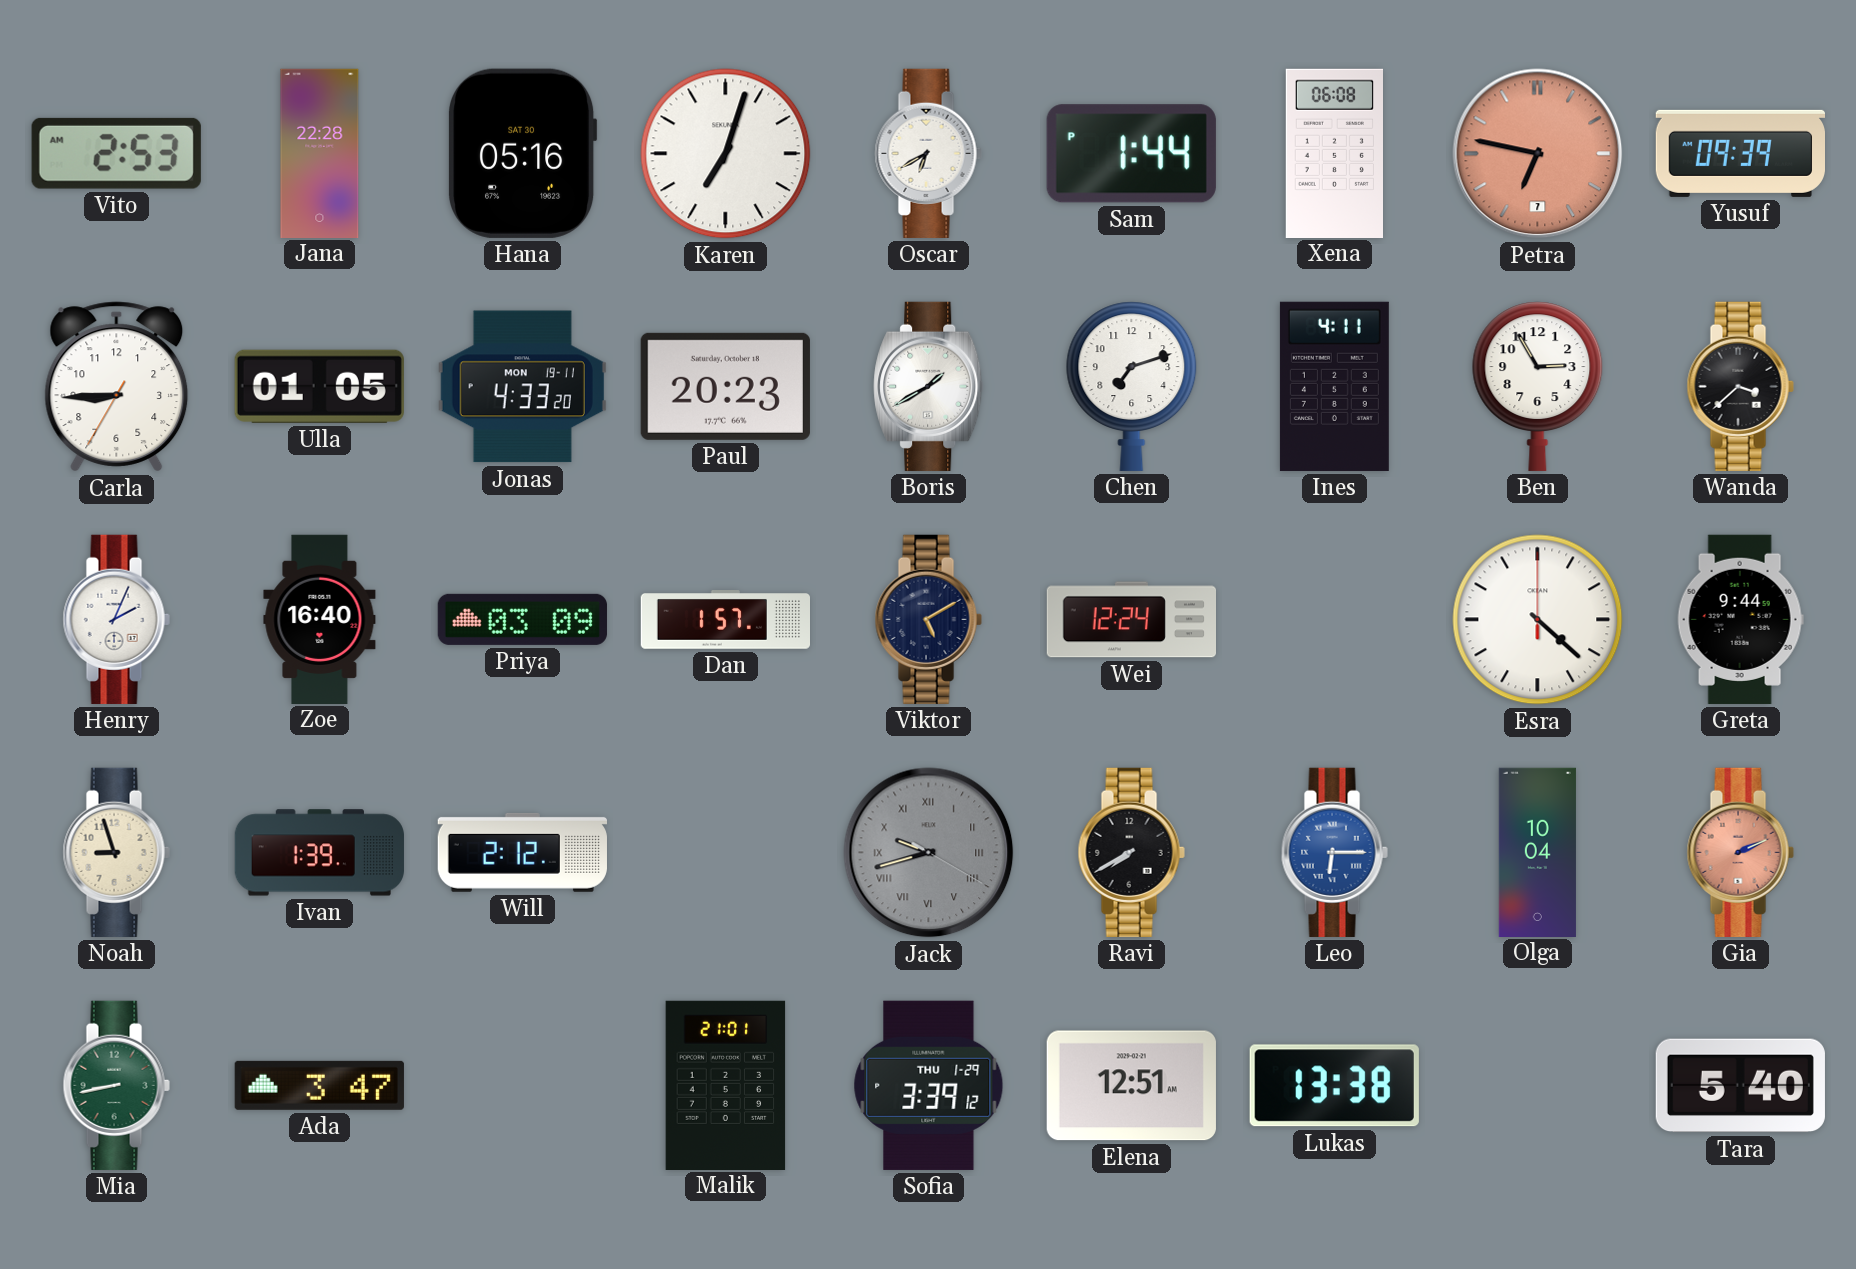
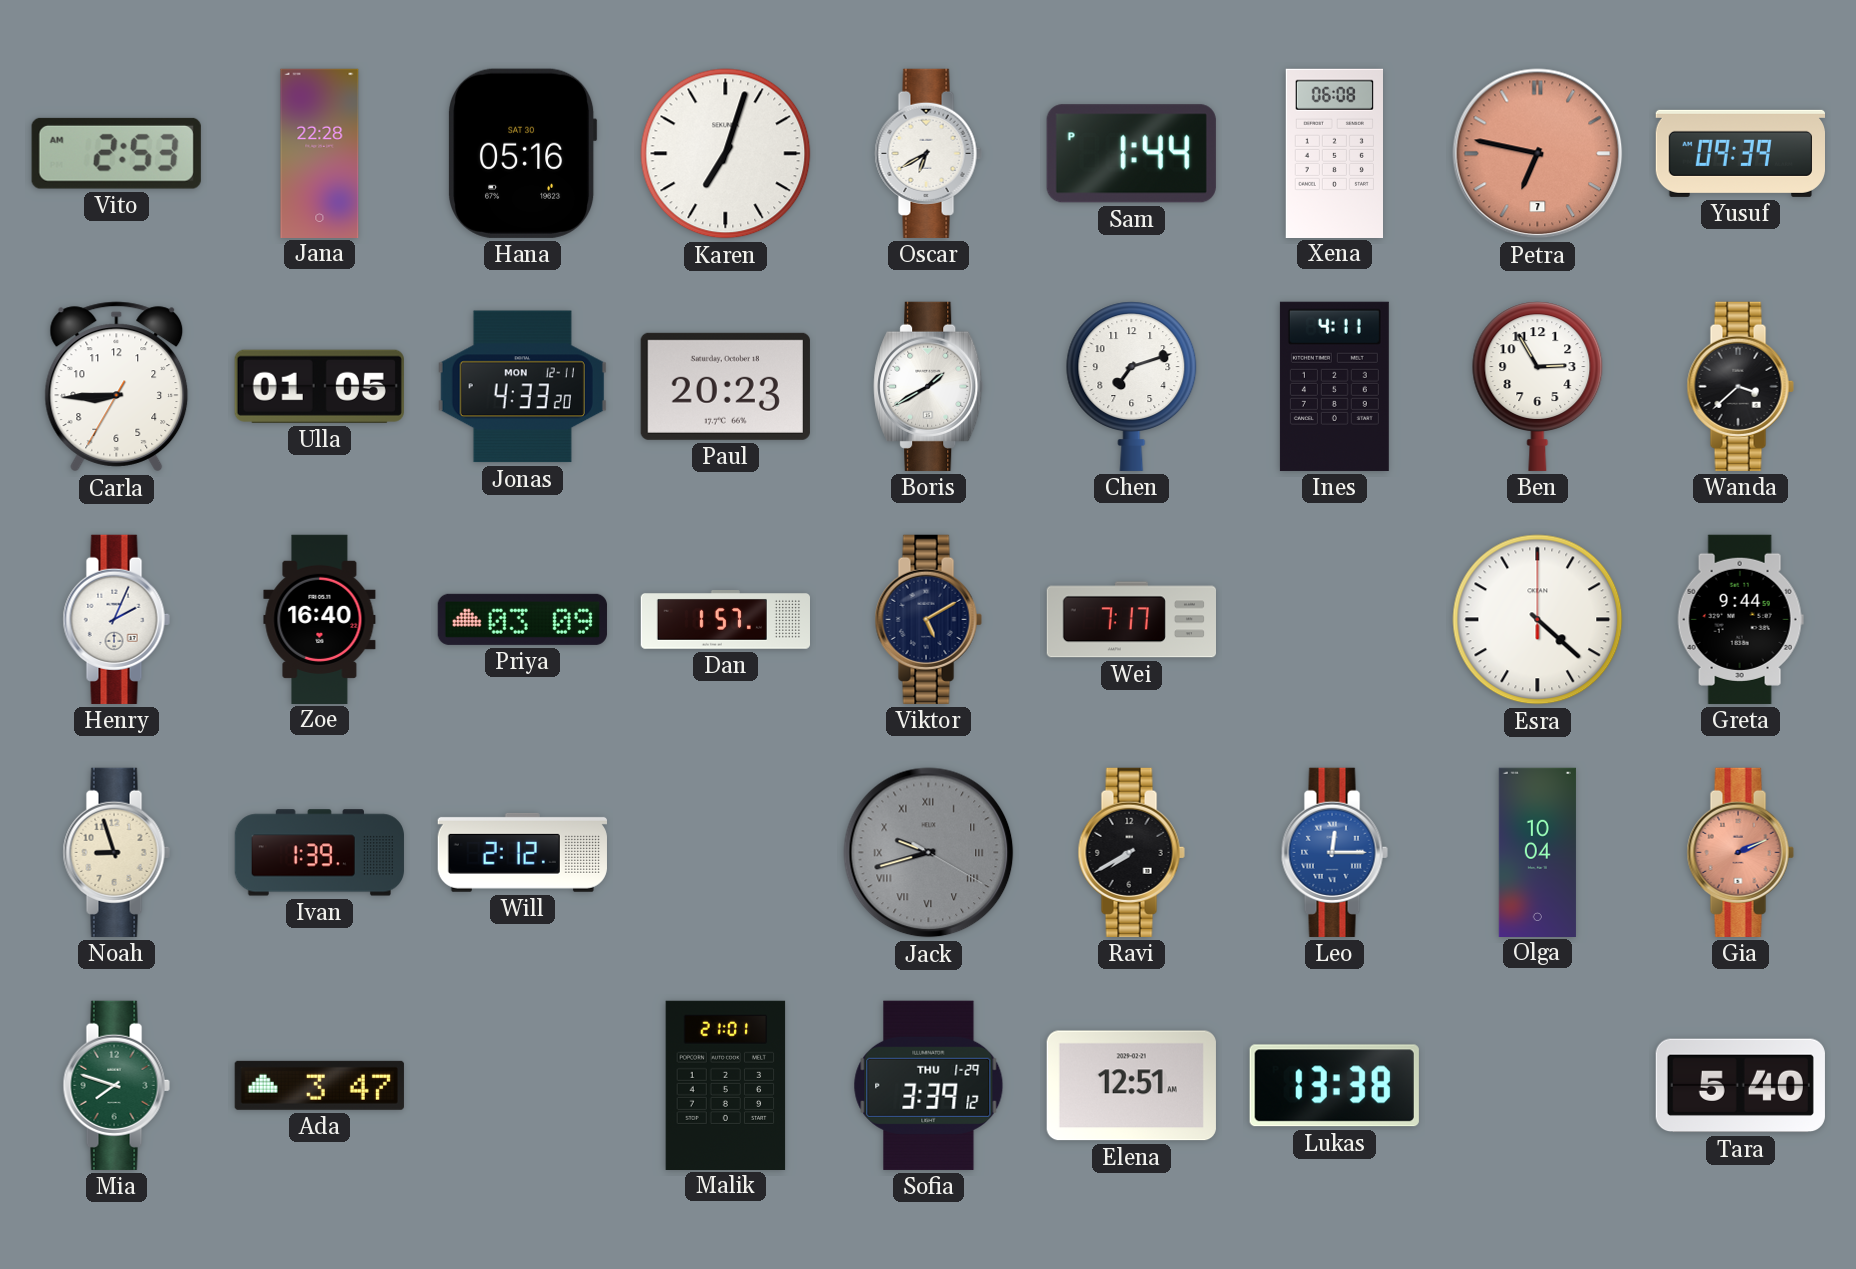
Jonas date: MON 19-11 -> MON 12-11
Wei: 12:24 -> 7:17
Leo: 6:15 -> 12:15
Mia: 8:43 -> 7:48
